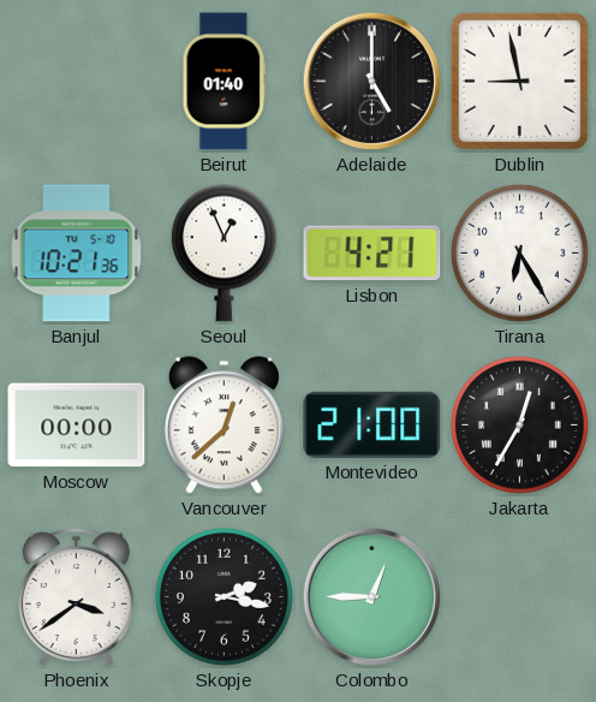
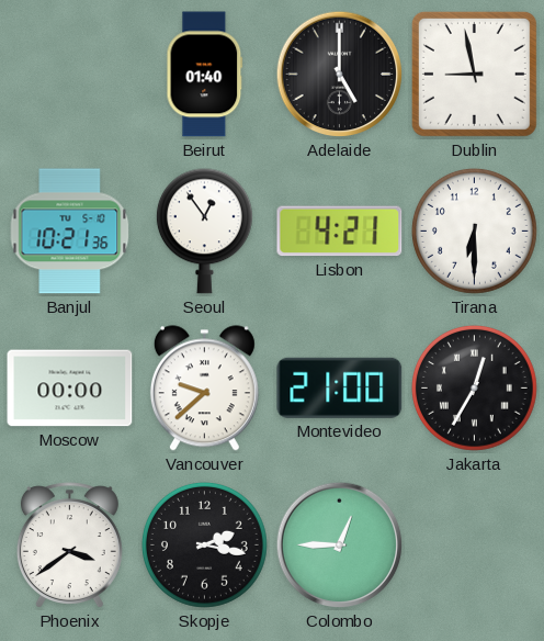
Seoul: 12:56 -> 12:54
Tirana: 6:25 -> 6:30
Vancouver: 12:38 -> 9:38
